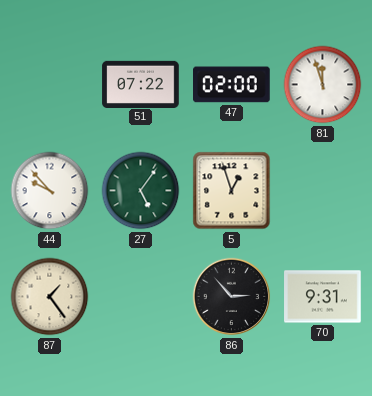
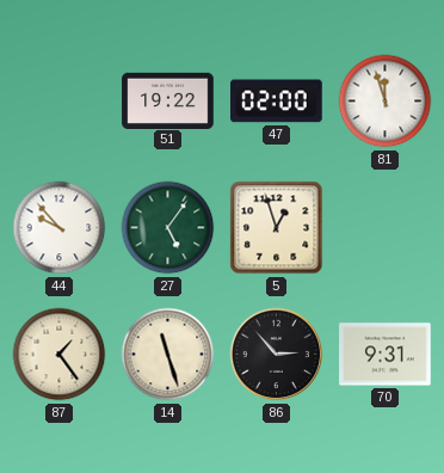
51: 07:22 -> 19:22
14: none -> 11:27
